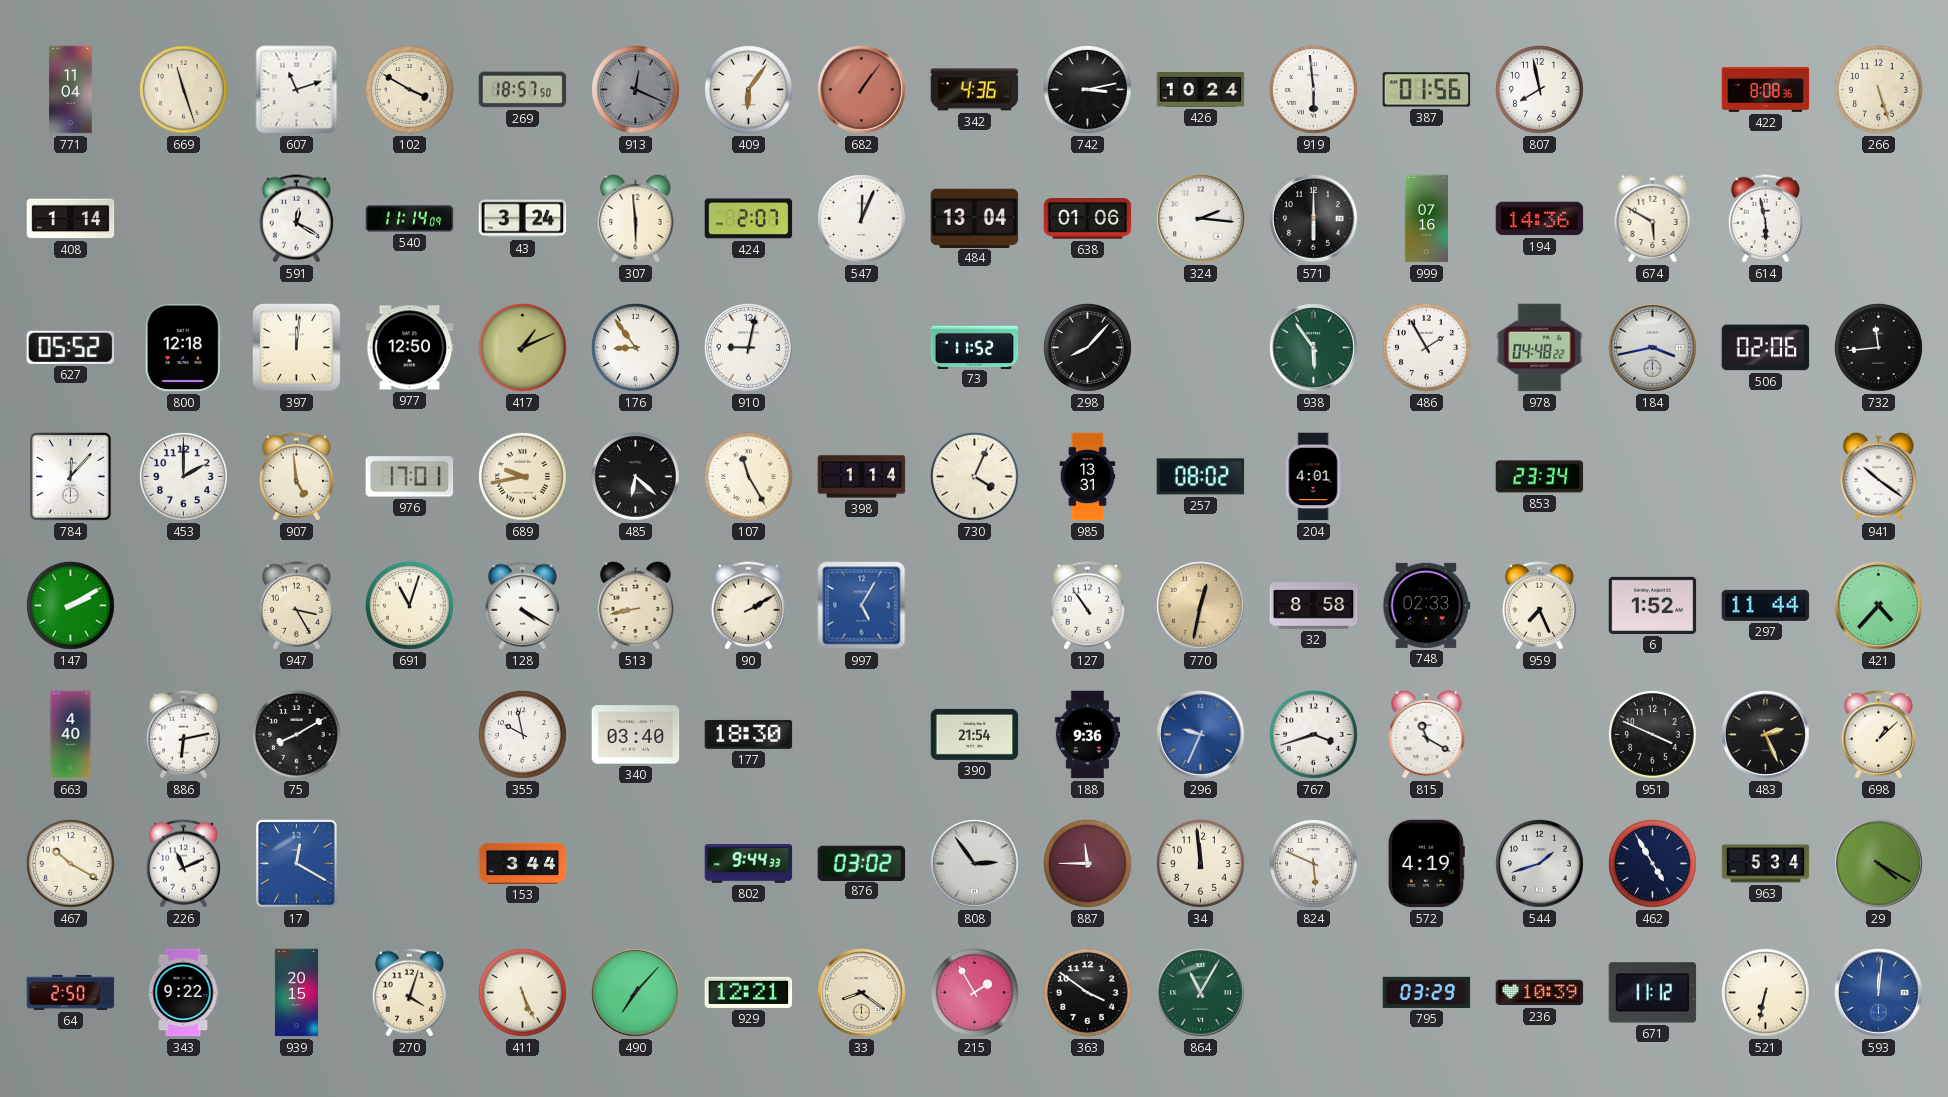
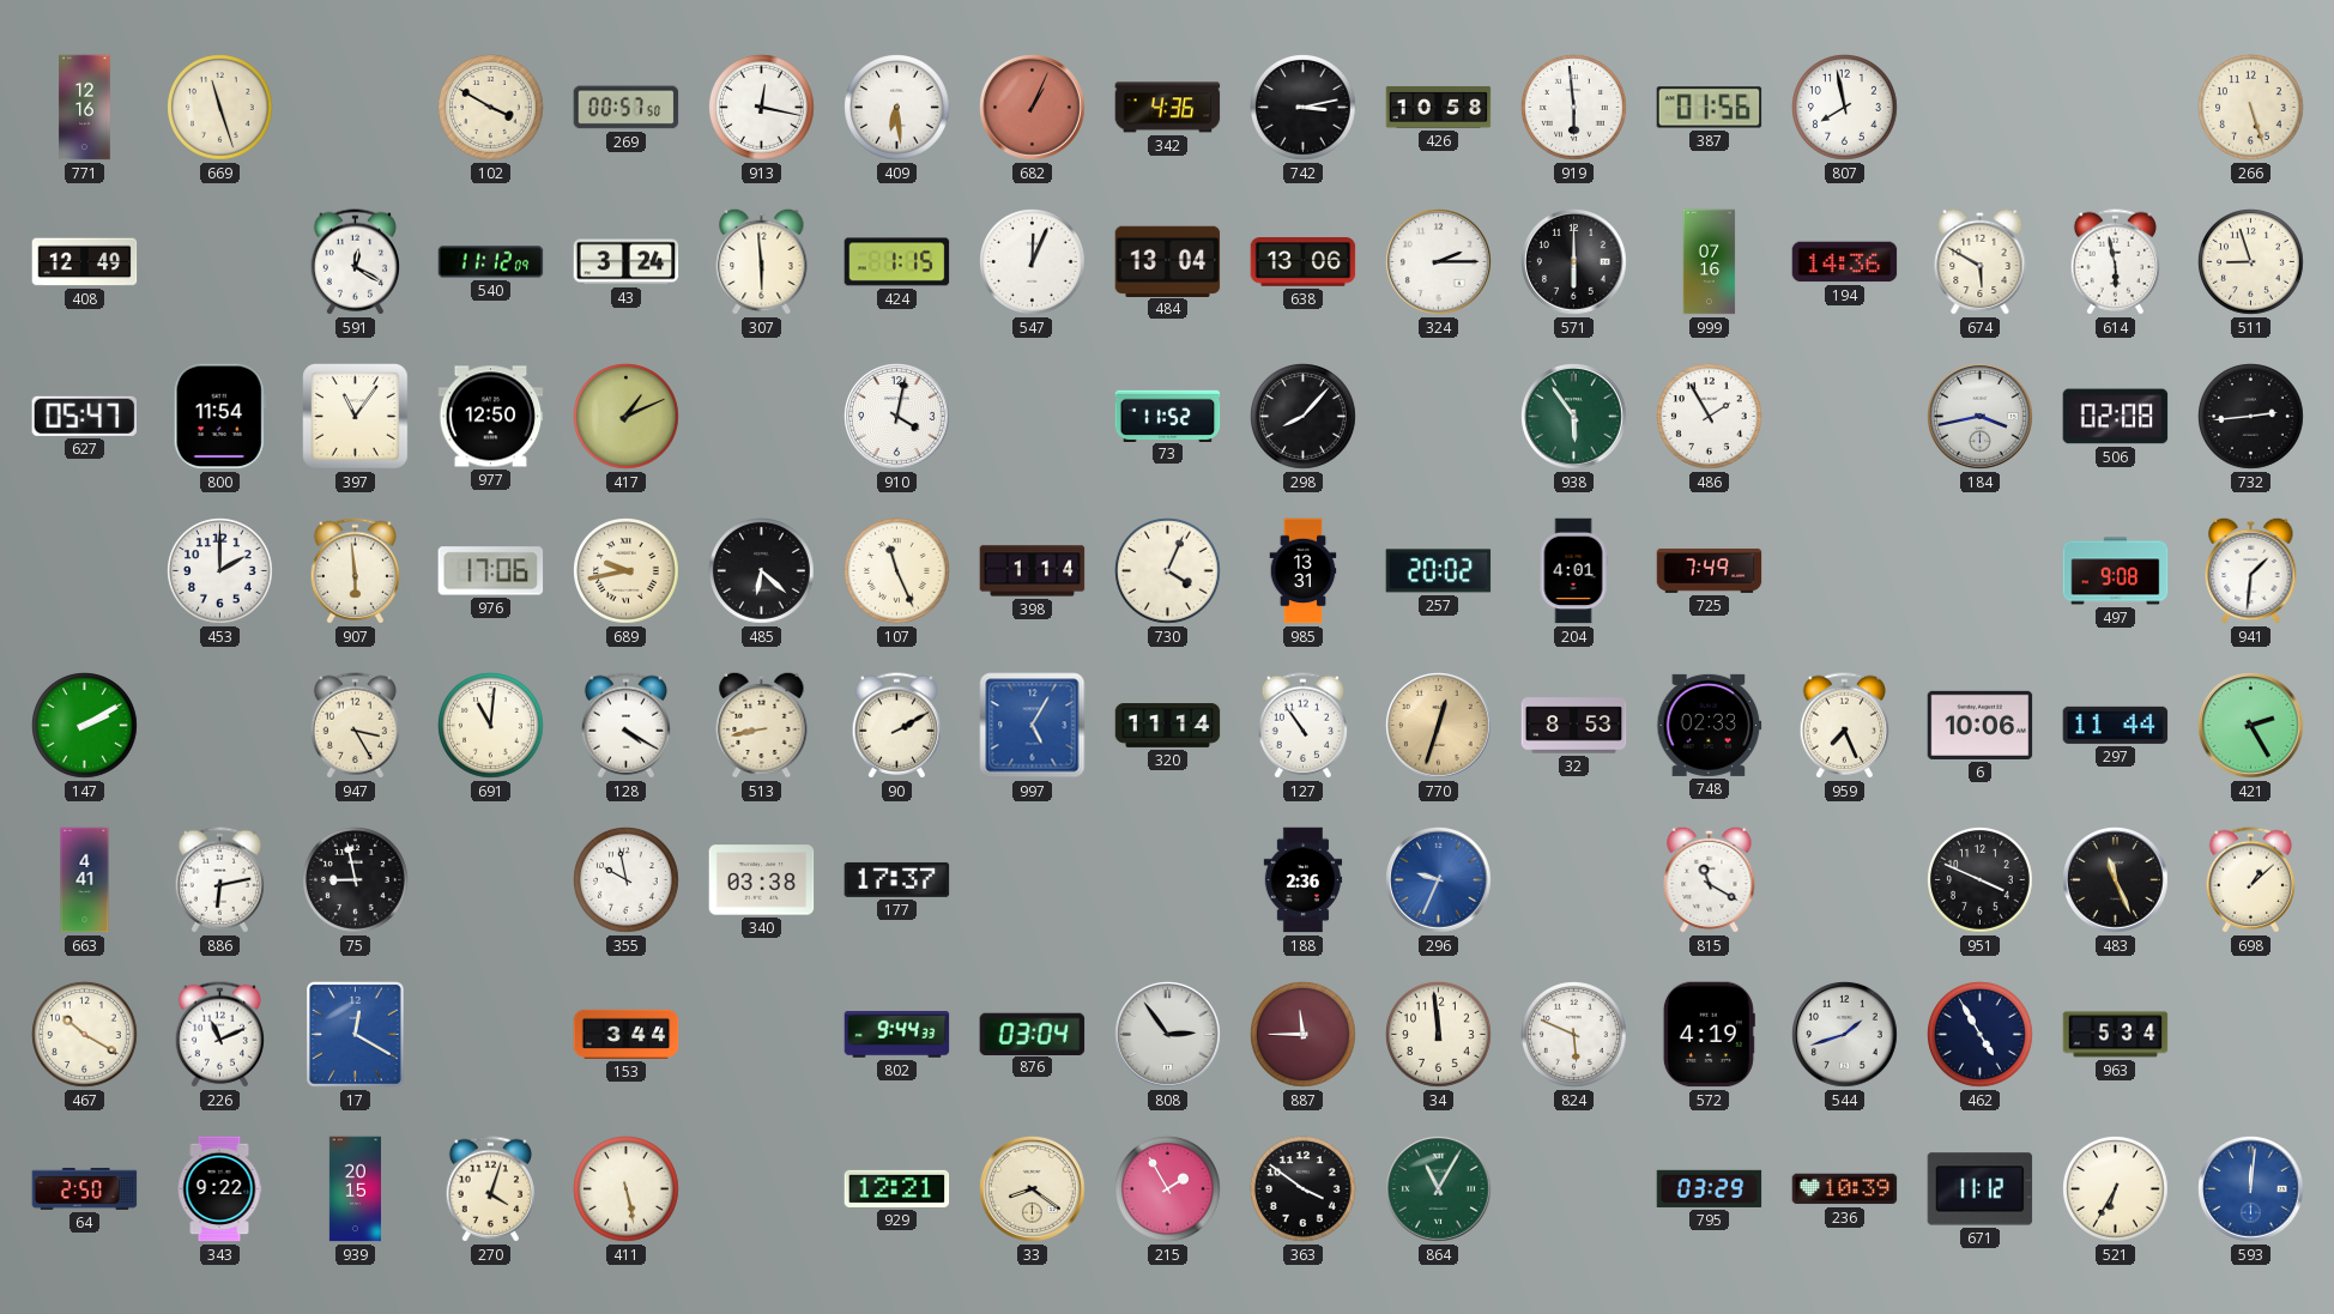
771: 11:04 -> 12:16
607: 11:12 -> none
269: 18:57 -> 00:57
913: 12:19 -> 12:17
913 dial: grey -> white
409: 6:06 -> 6:29
682: 1:06 -> 1:04
426: 10:24 -> 10:58
422: 8:08 -> none
408: 1:14 -> 12:49
540: 11:14 -> 11:12
424: 2:07 -> 1:15
638: 01:06 -> 13:06
324: 2:16 -> 2:15
511: none -> 8:57
627: 05:52 -> 05:47
800: 12:18 -> 11:54
397: 12:01 -> 11:06
176: 8:54 -> none
910: 9:02 -> 4:02
978: 04:48 -> none
506: 02:06 -> 02:08
732: 11:44 -> 2:44
784: 12:07 -> none
907: 4:59 -> 5:59
976: 17:01 -> 17:06
107: 11:25 -> 11:26
257: 08:02 -> 20:02
725: none -> 7:49
853: 23:34 -> none
497: none -> 9:08
941: 10:21 -> 1:31
691: 11:03 -> 11:01
320: none -> 11:14
770: 12:32 -> 12:33
32: 8:58 -> 8:53
6: 1:52 -> 10:06
421: 4:37 -> 2:25
663: 4:40 -> 4:41
75: 8:10 -> 8:58
340: 03:40 -> 03:38
177: 18:30 -> 17:37
390: 21:54 -> none
188: 9:36 -> 2:36
767: 3:42 -> none
483: 2:26 -> 11:26
876: 03:02 -> 03:04
29: 4:20 -> none
411: 5:26 -> 5:28
490: 7:07 -> none
521: 6:32 -> 6:35
